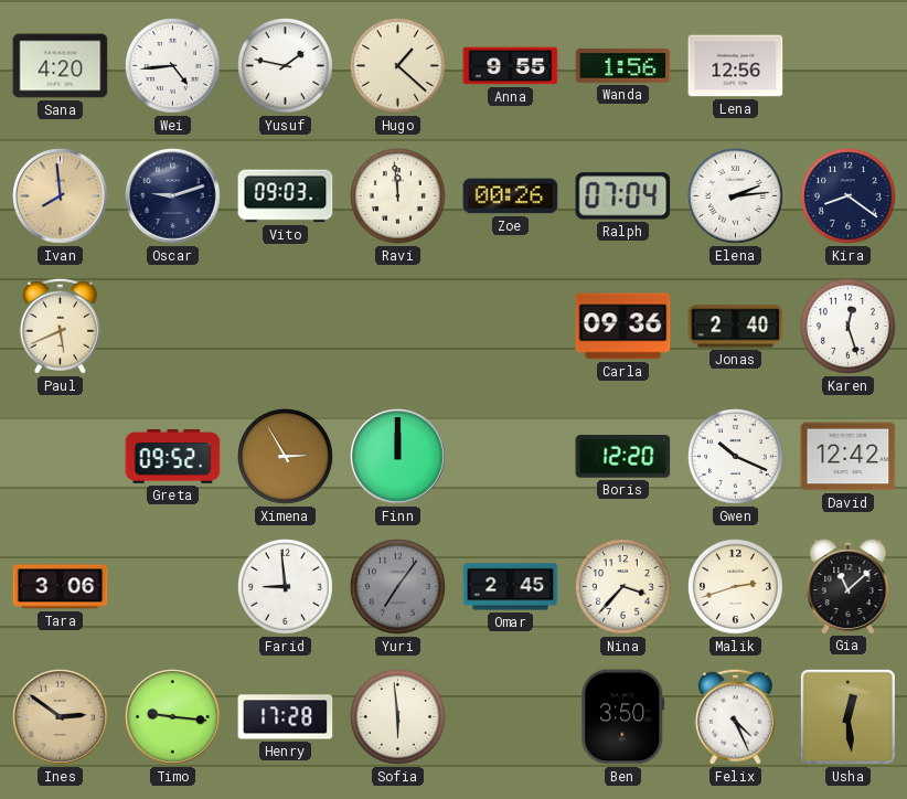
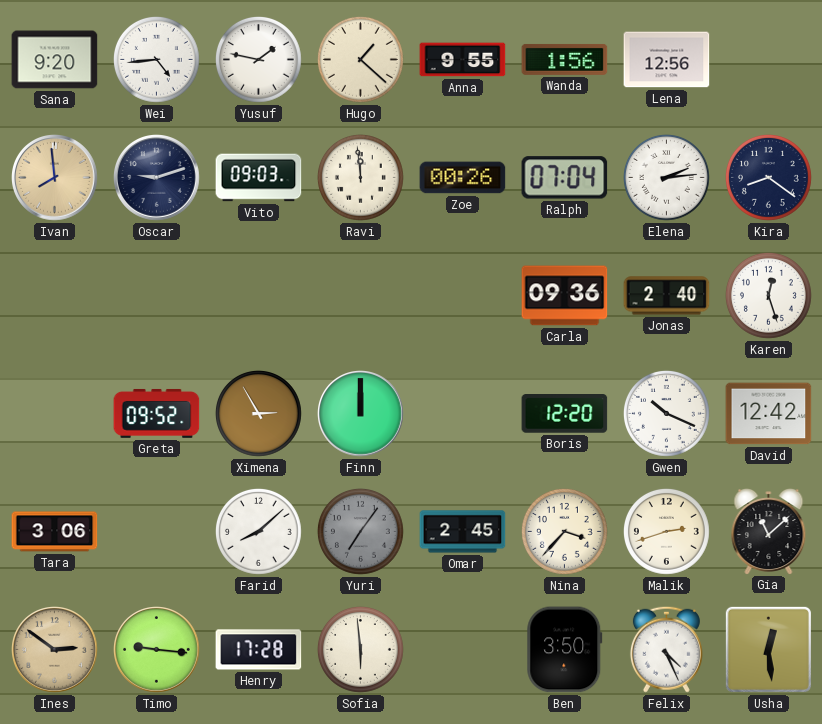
Sana: 4:20 -> 9:20
Paul: 5:41 -> none
Farid: 8:59 -> 8:08
